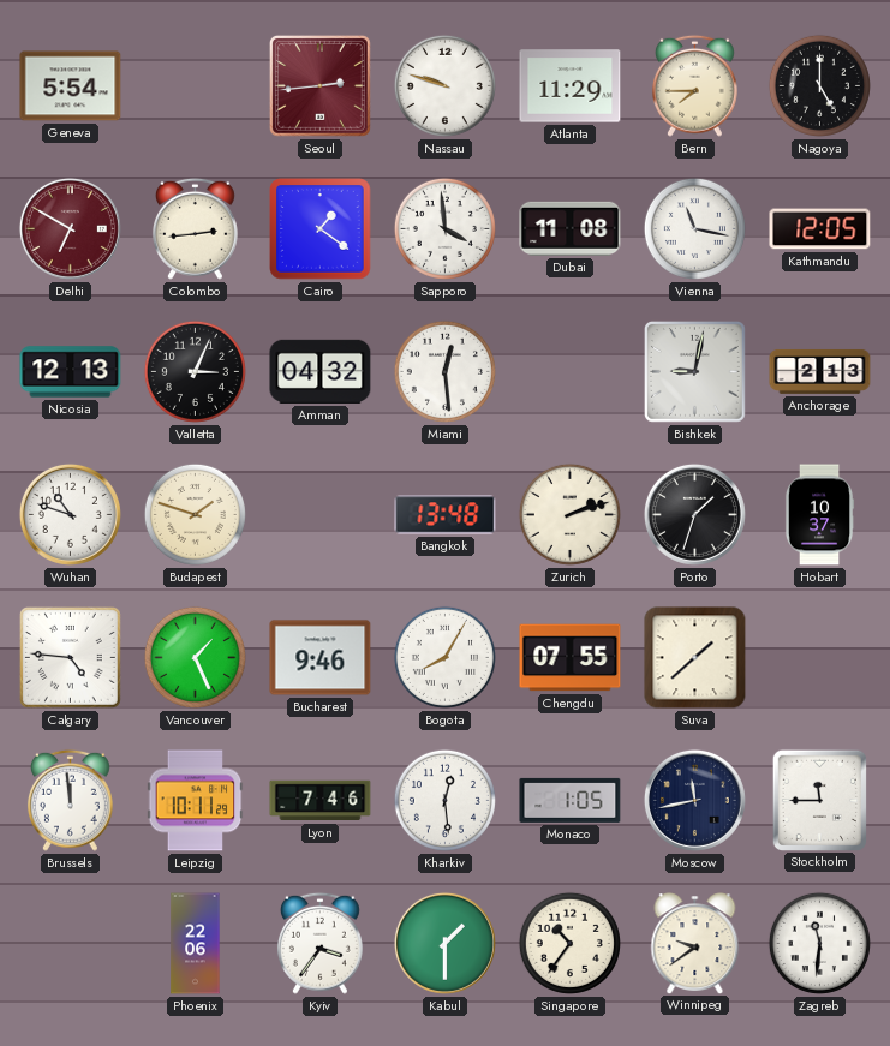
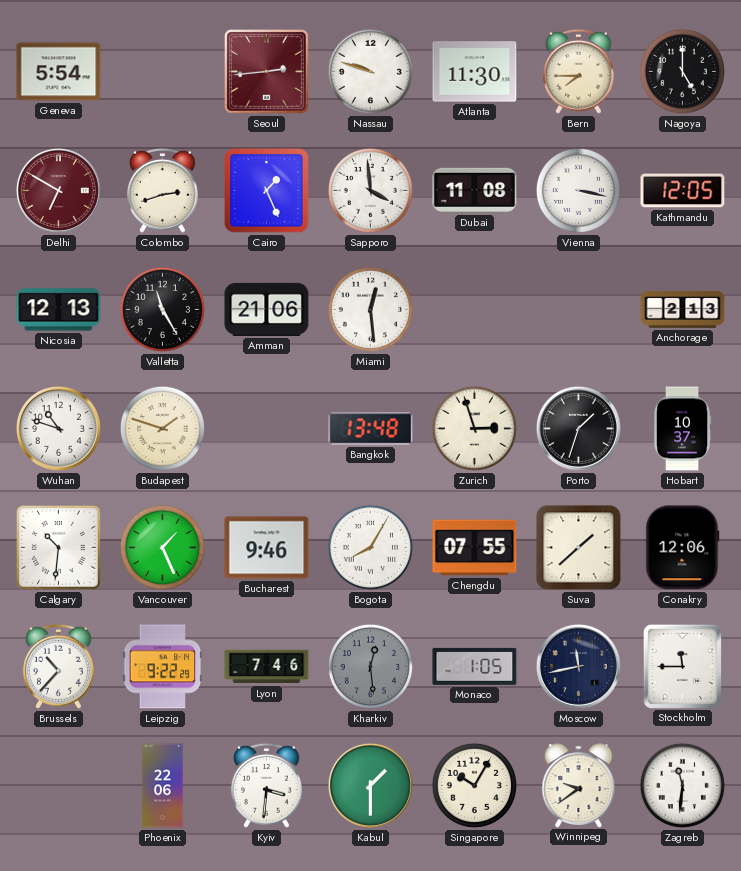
Atlanta: 11:29 -> 11:30
Colombo: 2:44 -> 2:42
Cairo: 1:21 -> 1:26
Vienna: 11:17 -> 3:17
Valletta: 3:04 -> 11:25
Amman: 04:32 -> 21:06
Bishkek: 9:02 -> none
Zurich: 2:12 -> 2:57
Calgary: 4:46 -> 10:31
Conakry: none -> 12:06
Brussels: 11:59 -> 10:37
Leipzig: 10:11 -> 9:22
Kharkiv dial: white -> grey
Kyiv: 3:36 -> 3:31
Singapore: 10:36 -> 10:05
